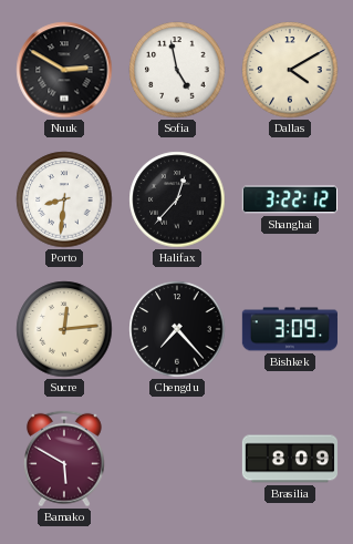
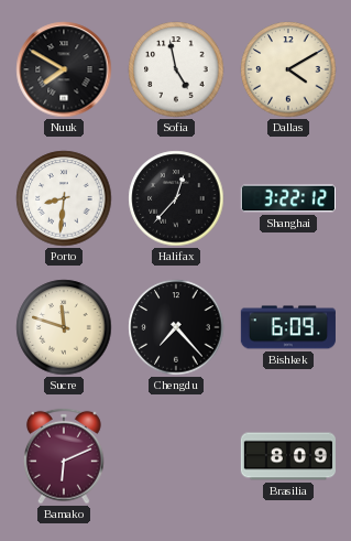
Nuuk: 2:50 -> 7:50
Sucre: 12:14 -> 11:48
Bishkek: 3:09 -> 6:09
Bamako: 5:50 -> 6:11
